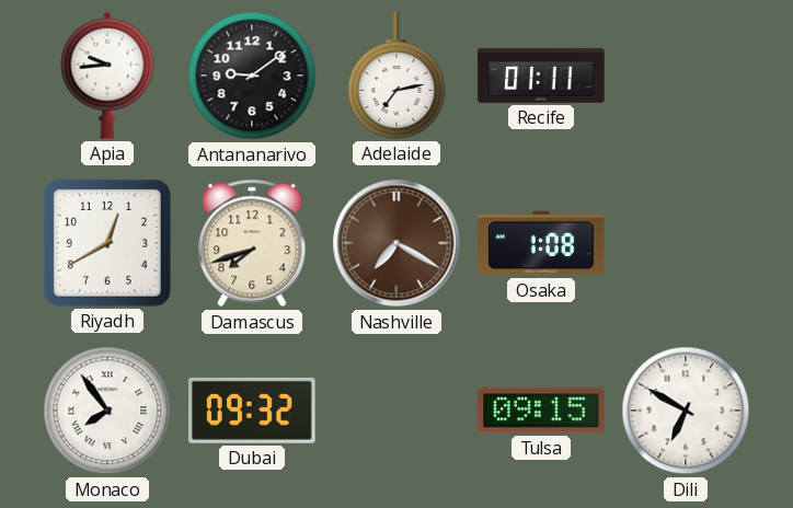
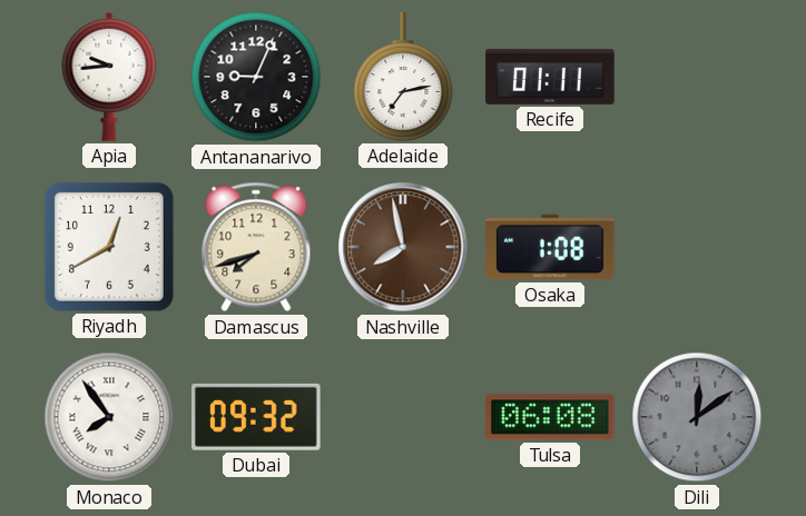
Antananarivo: 9:09 -> 9:04
Nashville: 7:20 -> 7:58
Tulsa: 09:15 -> 06:08
Dili: 6:50 -> 12:09
Dili dial: white -> grey
